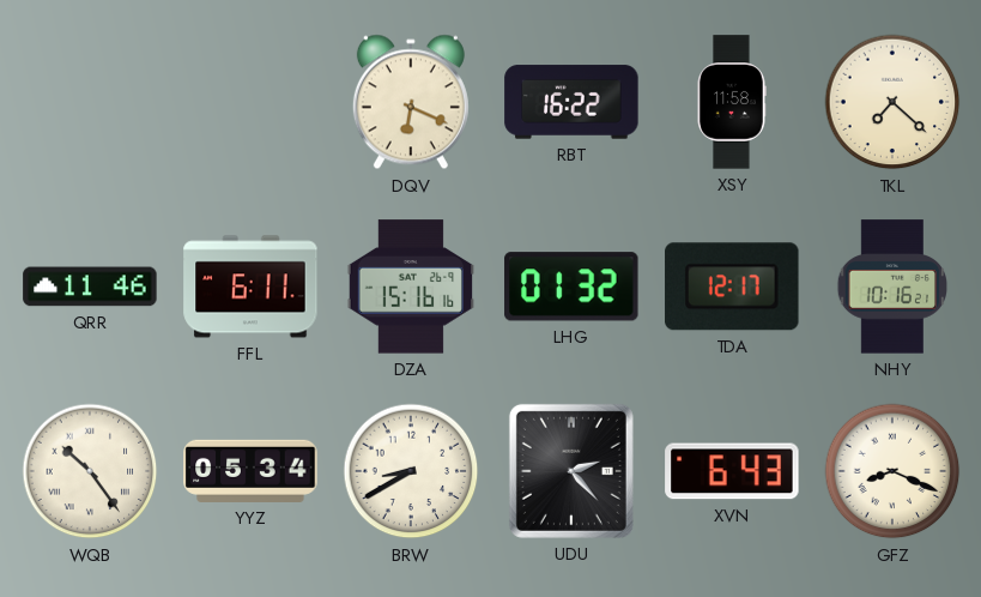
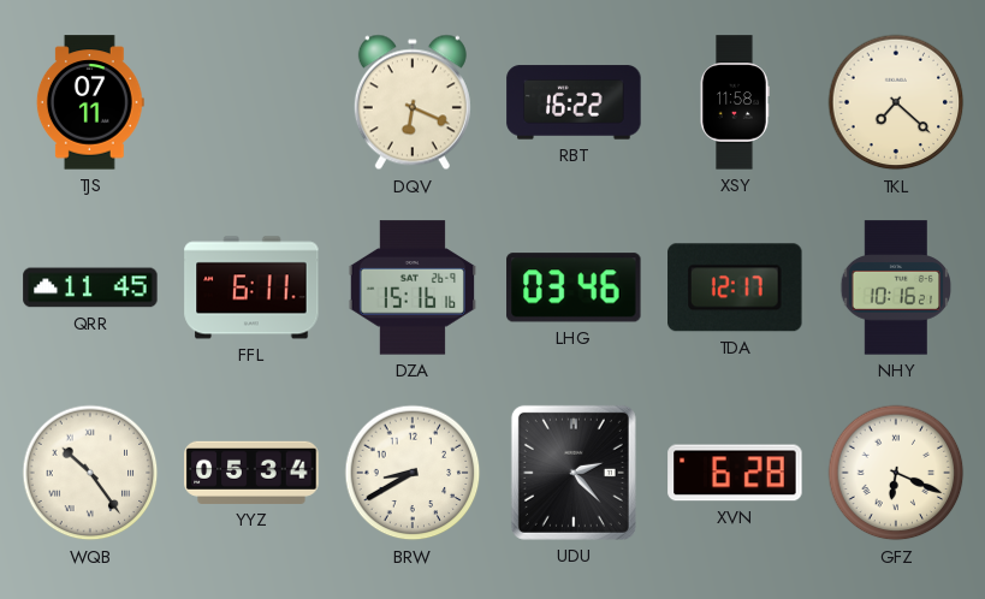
TJS: none -> 07:11
QRR: 11:46 -> 11:45
LHG: 01:32 -> 03:46
XVN: 6:43 -> 6:28
GFZ: 8:19 -> 6:19
